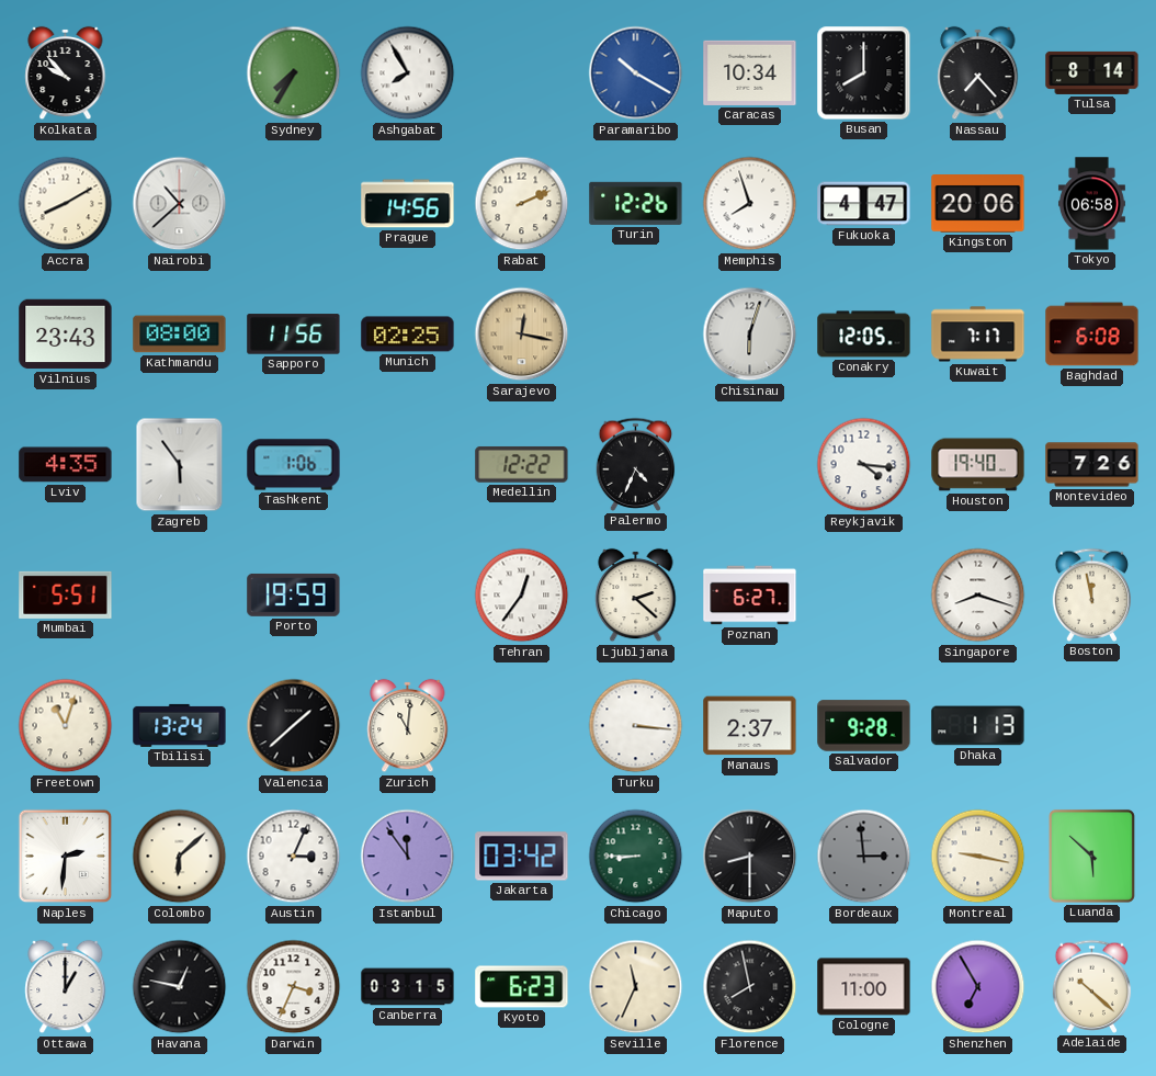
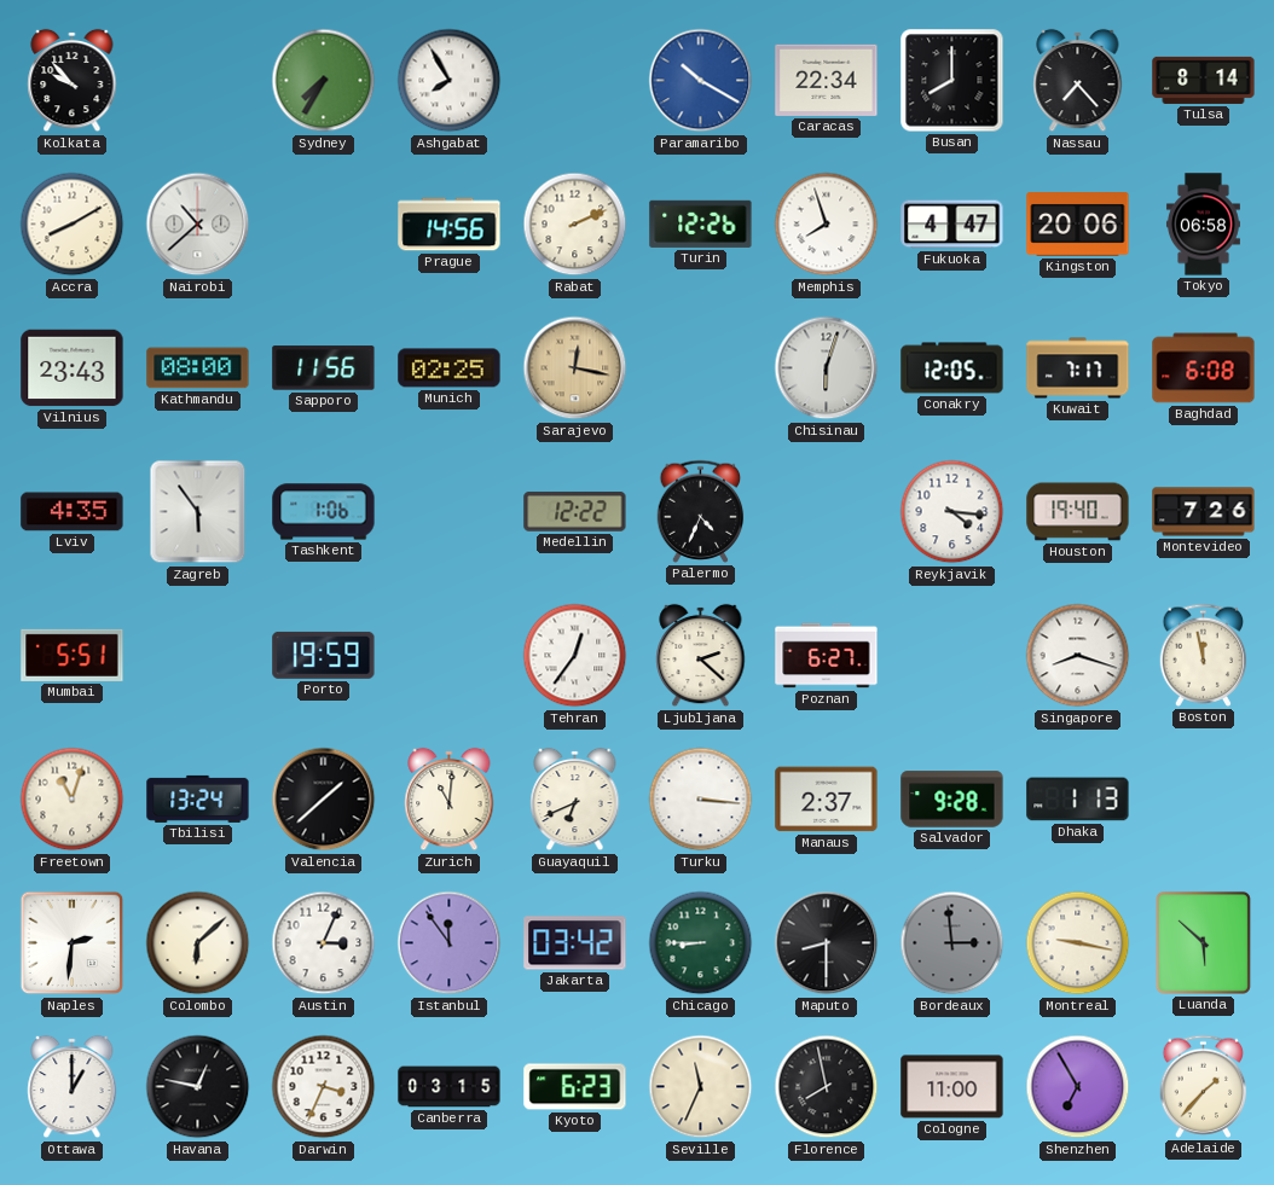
Caracas: 10:34 -> 22:34
Guayaquil: none -> 6:41
Adelaide: 10:22 -> 1:37
